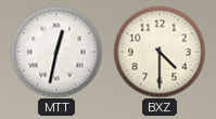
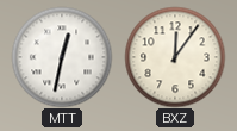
BXZ: 4:30 -> 12:06
